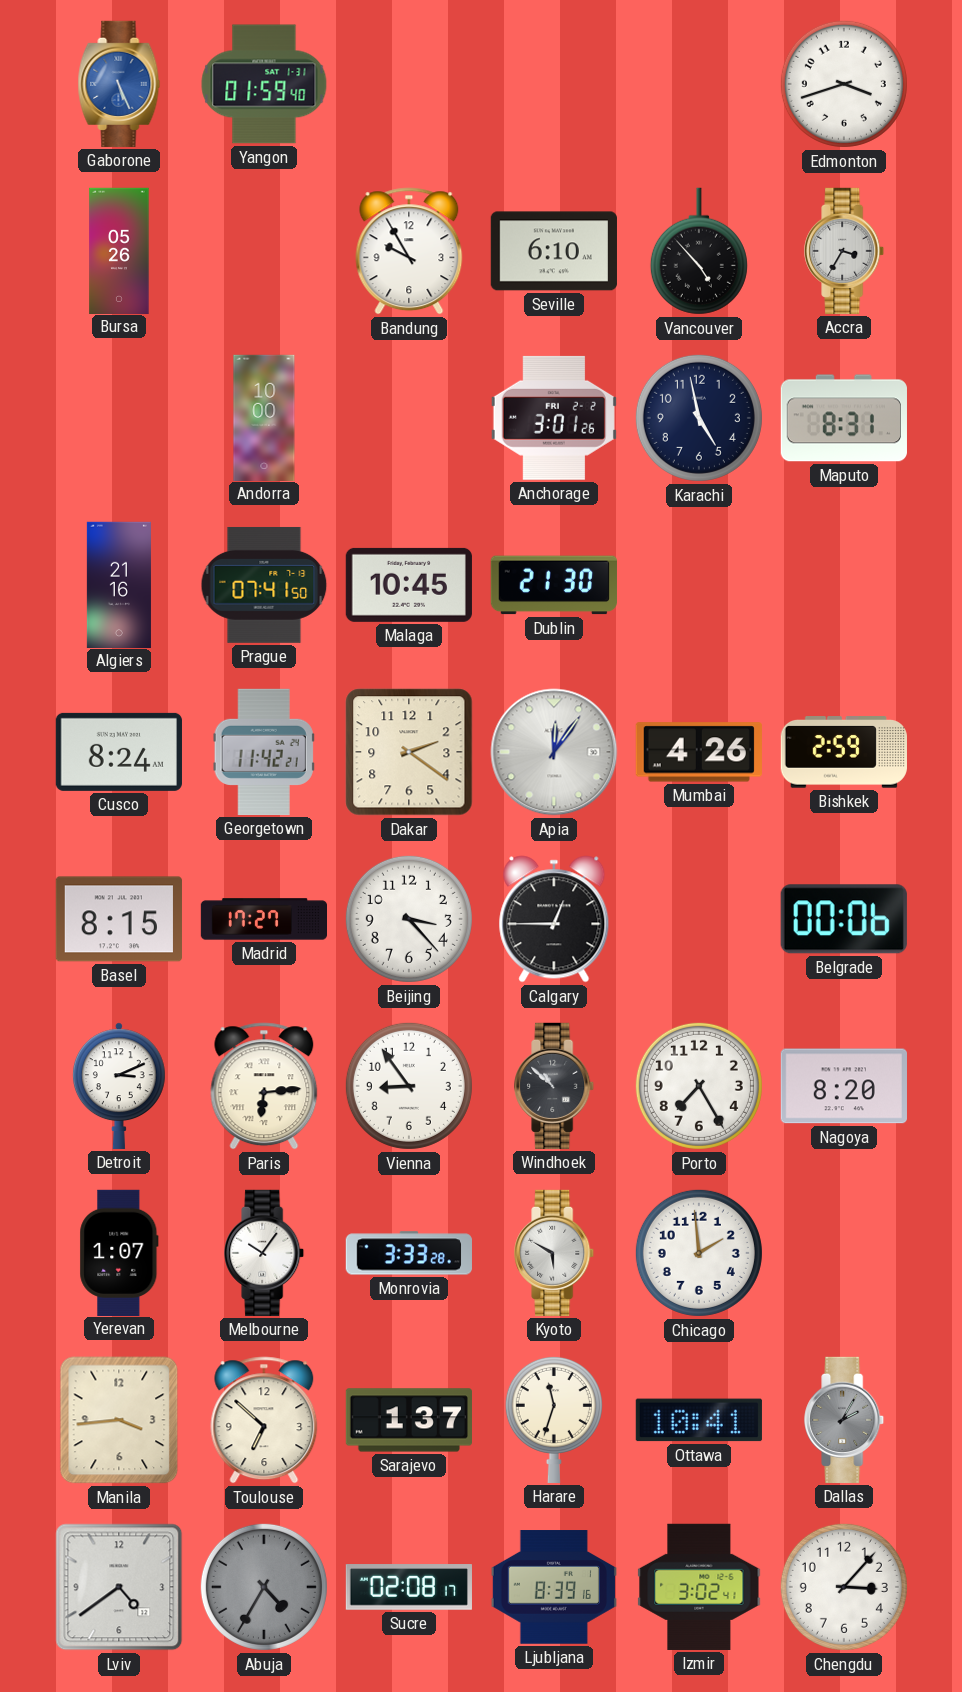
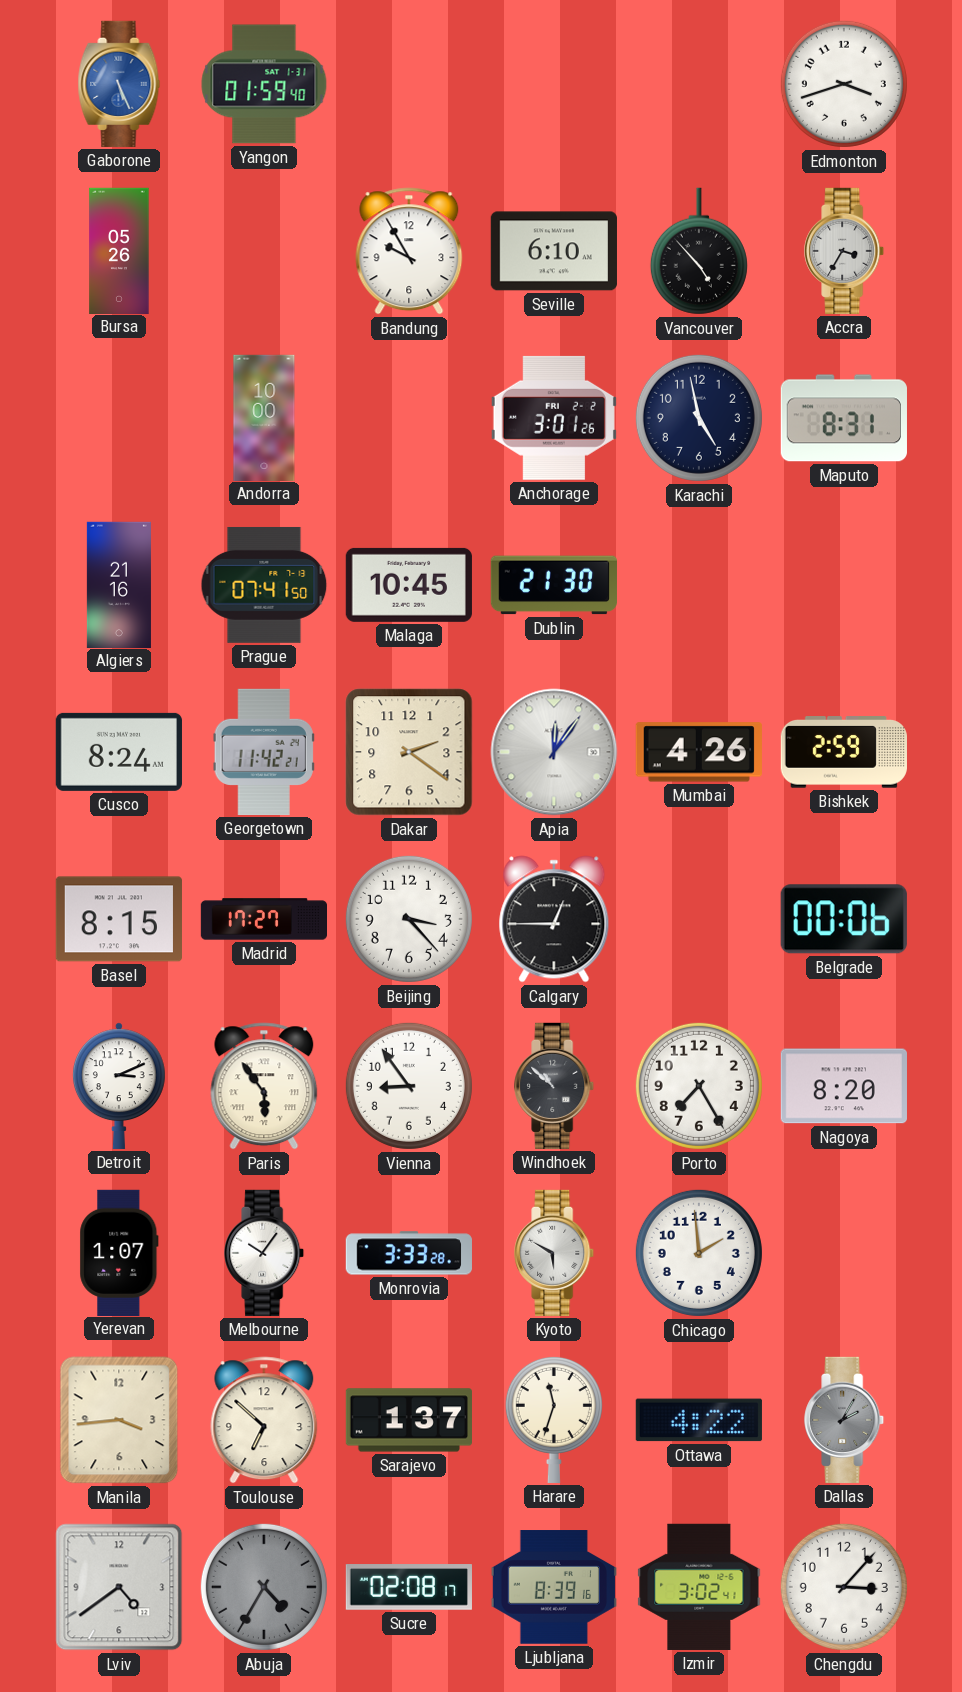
Paris: 6:14 -> 5:54
Ottawa: 10:41 -> 4:22
